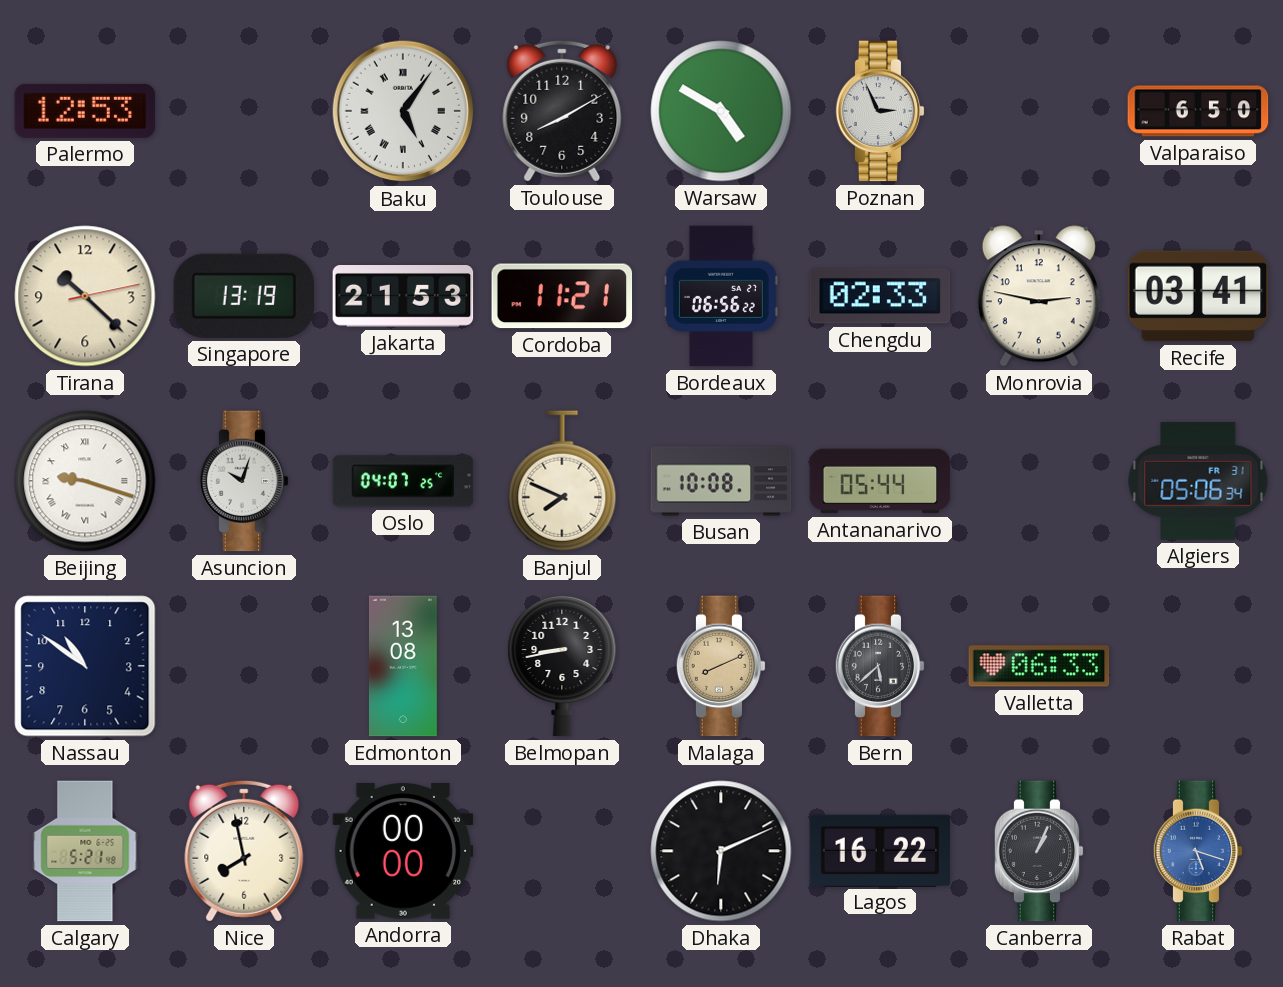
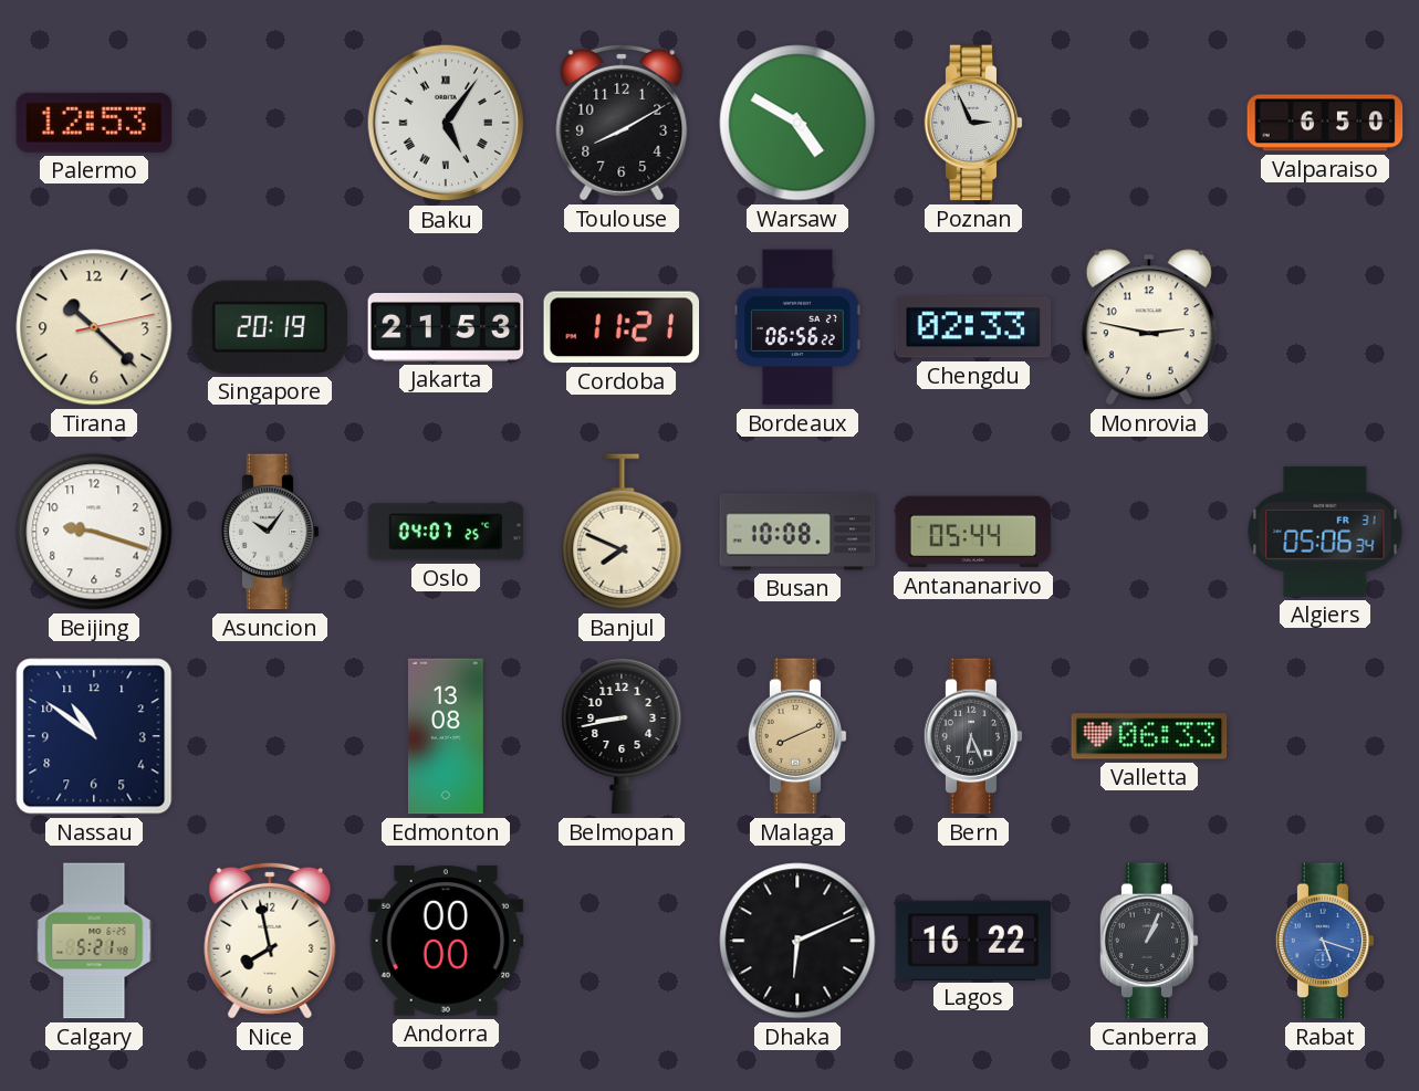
Singapore: 13:19 -> 20:19
Recife: 03:41 -> none
Beijing numerals: Roman -> Arabic
Asuncion: 10:03 -> 10:06
Bern: 5:38 -> 6:26
